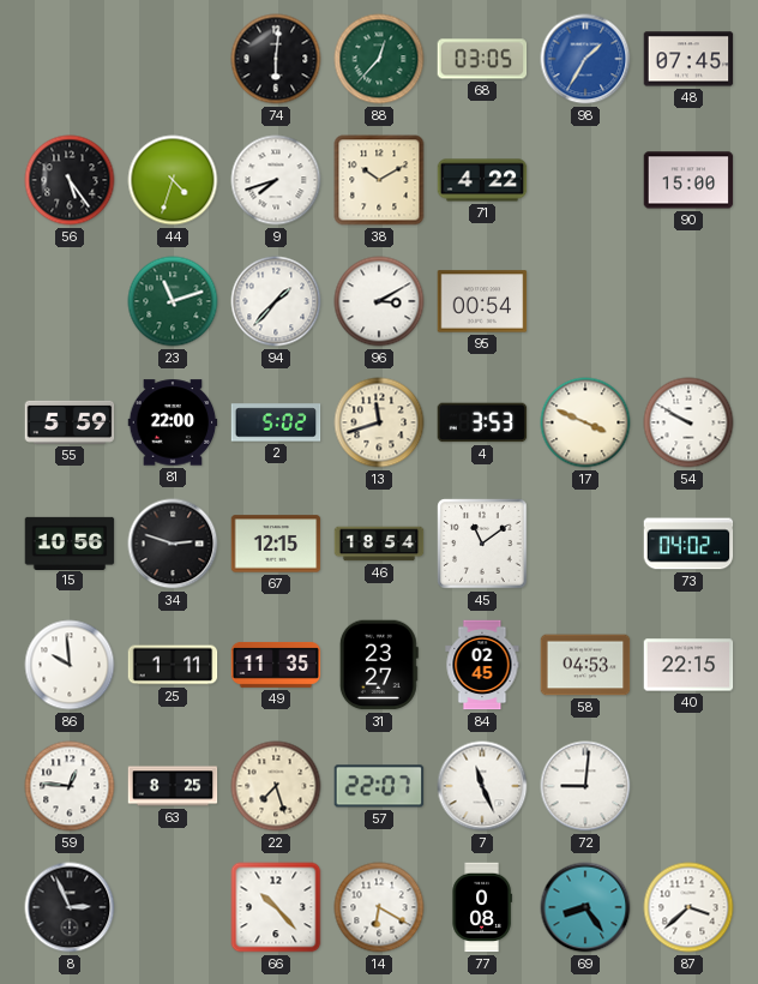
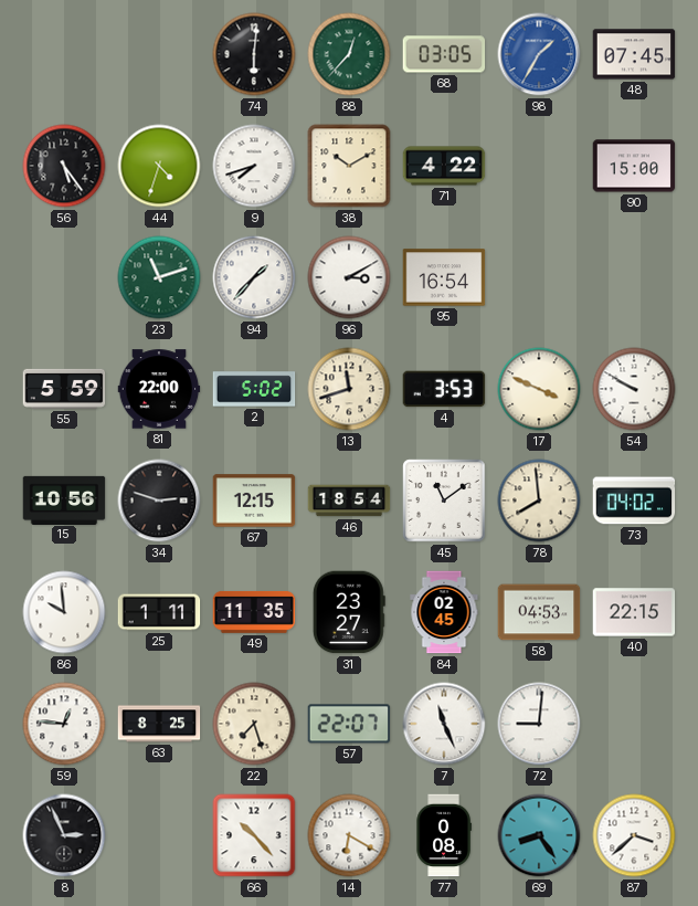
95: 00:54 -> 16:54
78: none -> 7:59
